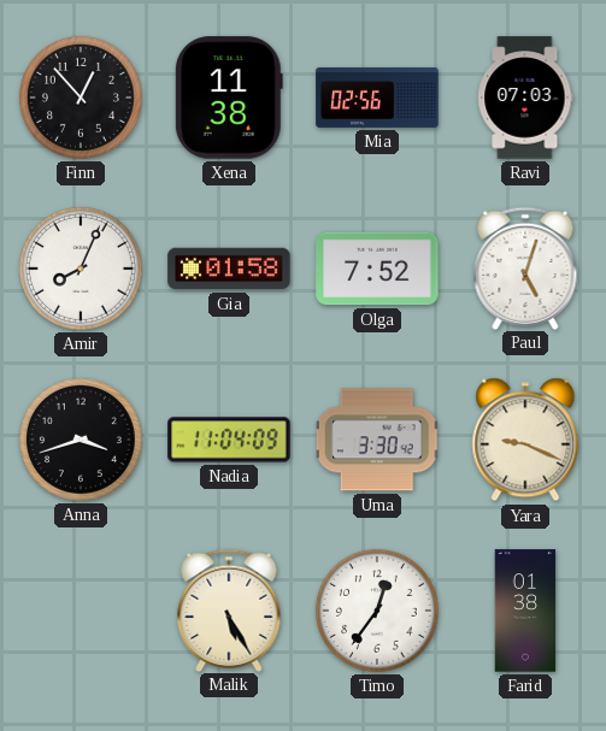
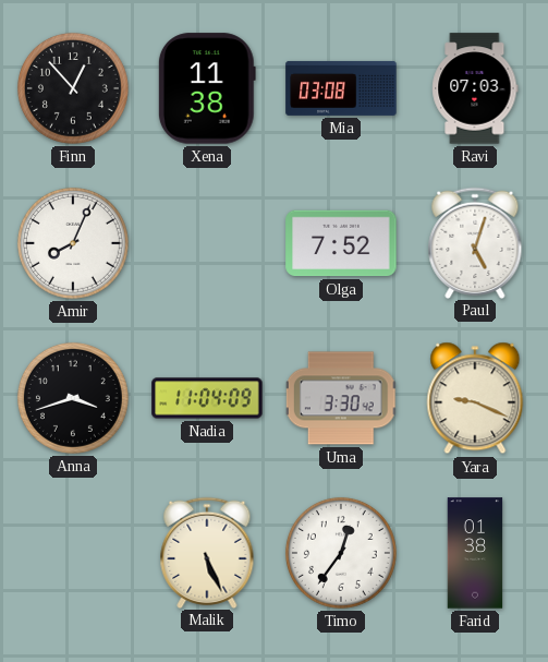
Mia: 02:56 -> 03:08
Gia: 01:58 -> none
Malik: 5:25 -> 5:26
